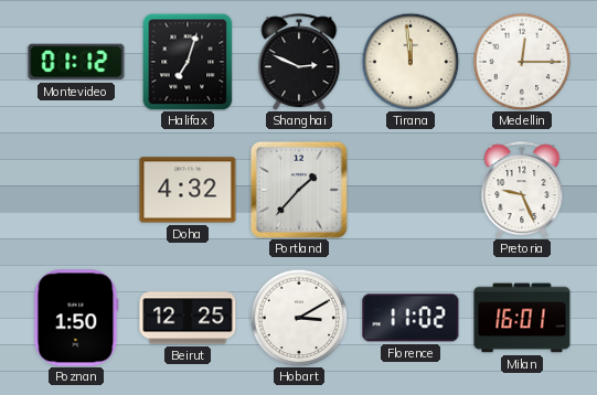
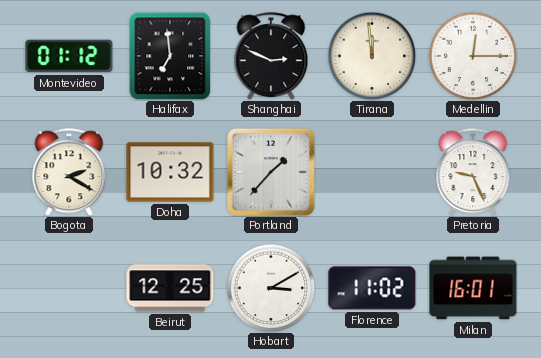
Halifax: 7:03 -> 6:59
Bogota: none -> 2:20
Doha: 4:32 -> 10:32
Poznan: 1:50 -> none
